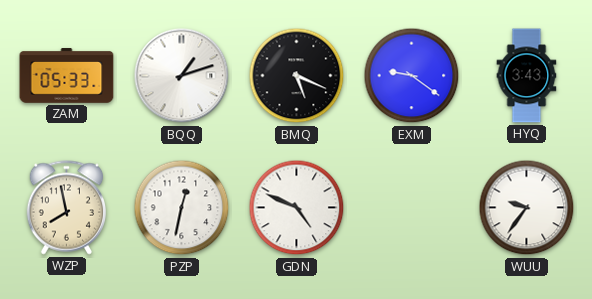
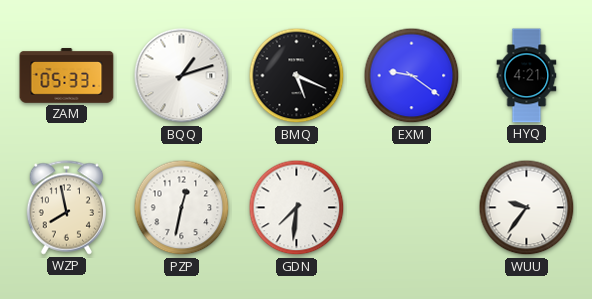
HYQ: 3:43 -> 4:21
GDN: 4:49 -> 7:31
